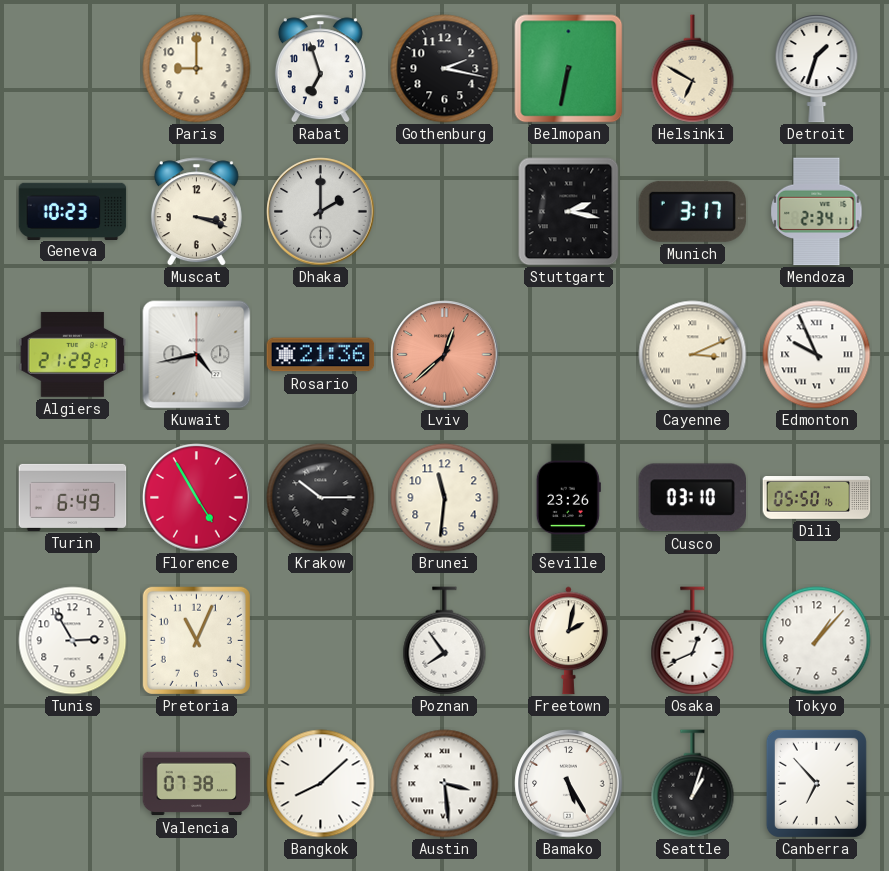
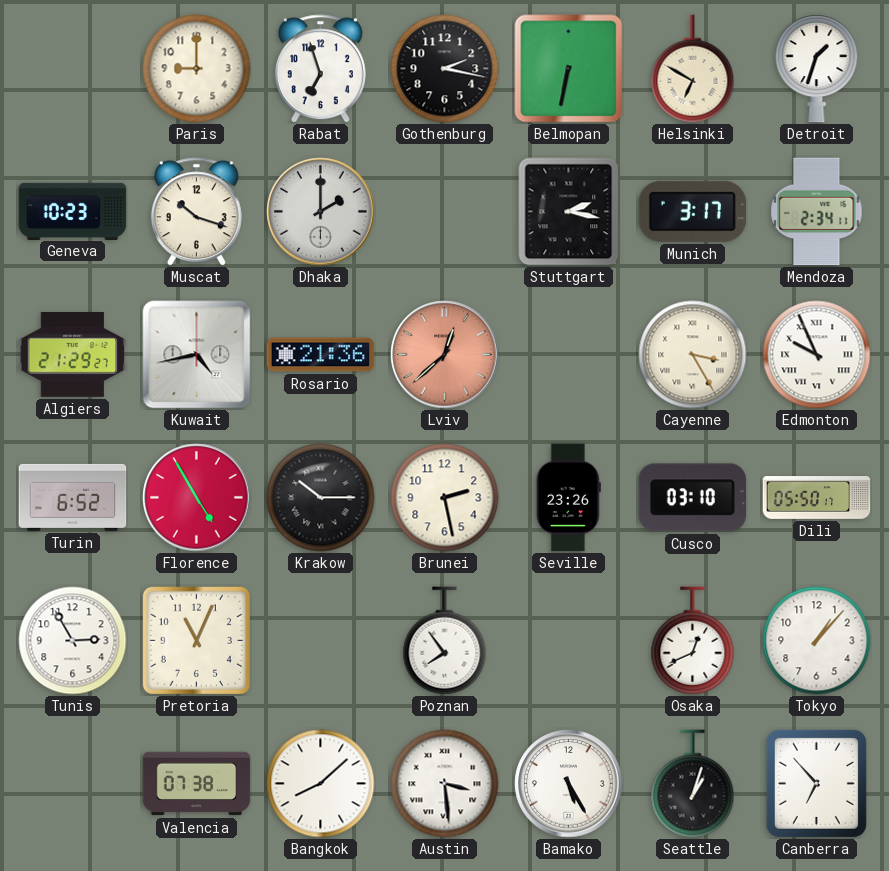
Muscat: 3:18 -> 10:18
Cayenne: 3:11 -> 3:25
Turin: 6:49 -> 6:52
Brunei: 11:31 -> 2:28
Dili: 05:50:16 -> 05:50:17
Freetown: 2:02 -> none
